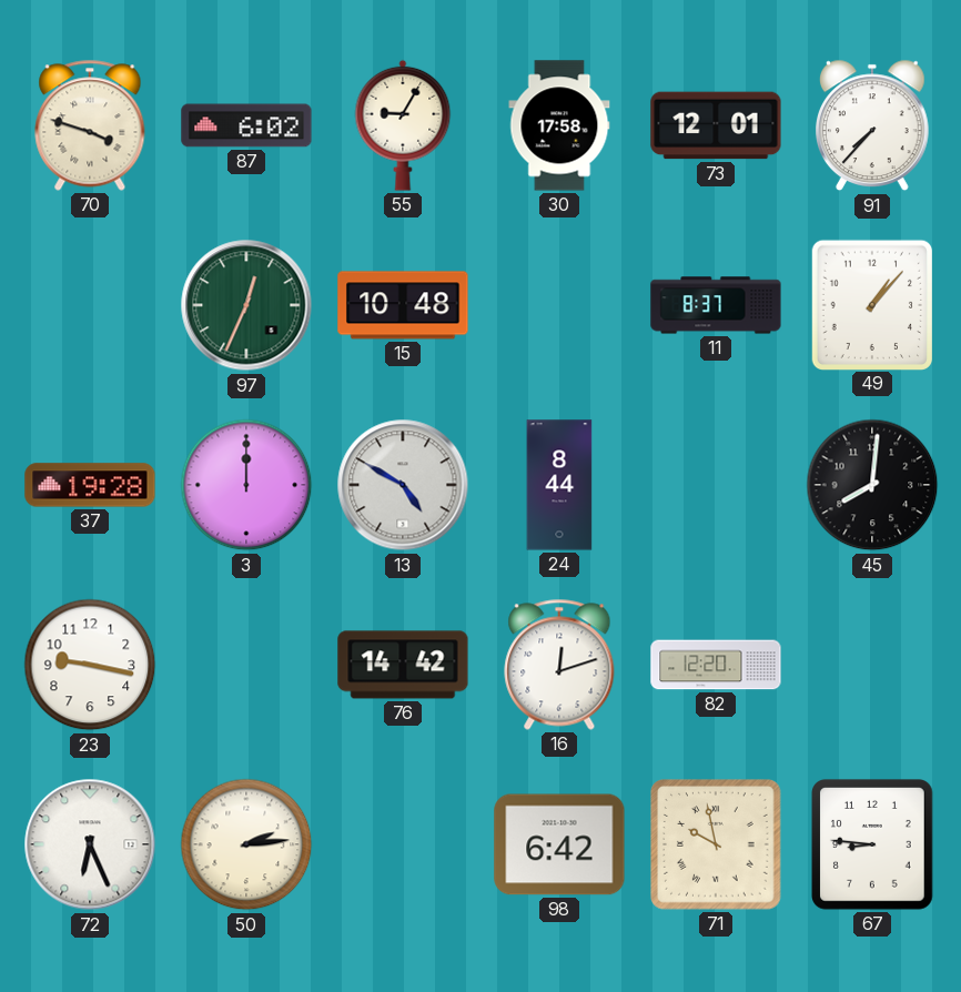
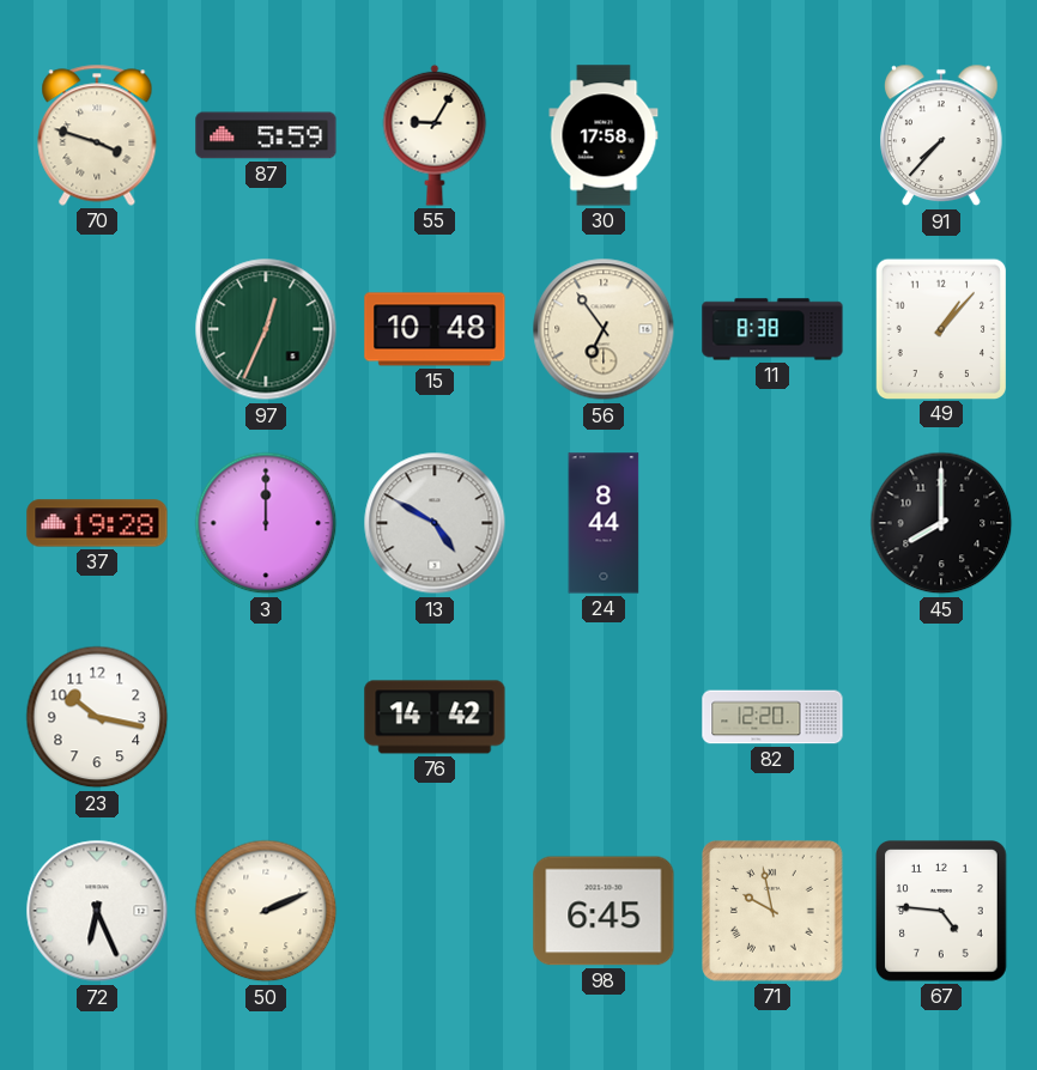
87: 6:02 -> 5:59
73: 12:01 -> none
56: none -> 6:54
11: 8:37 -> 8:38
45: 8:01 -> 8:00
23: 9:17 -> 10:17
16: 12:12 -> none
50: 2:14 -> 2:11
98: 6:42 -> 6:45
67: 8:46 -> 4:46
